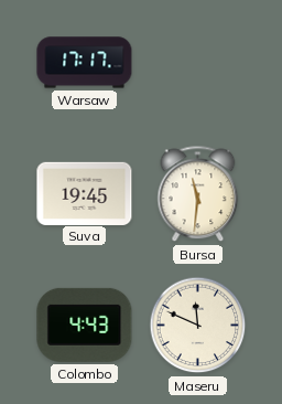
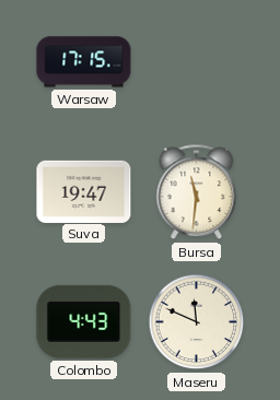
Warsaw: 17:17 -> 17:15
Suva: 19:45 -> 19:47
